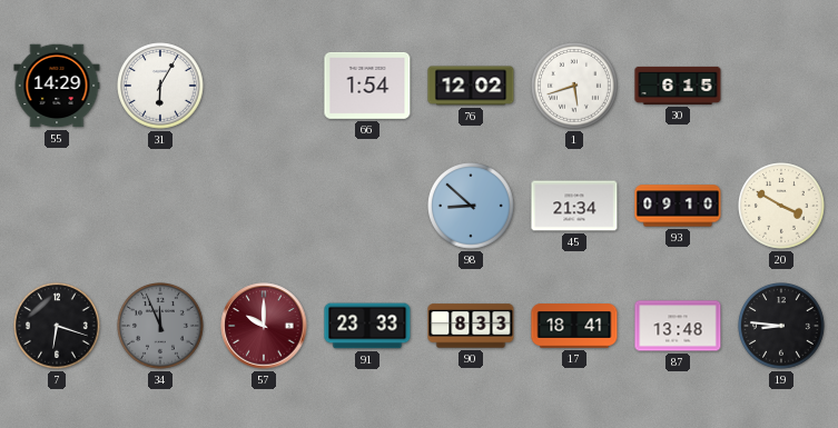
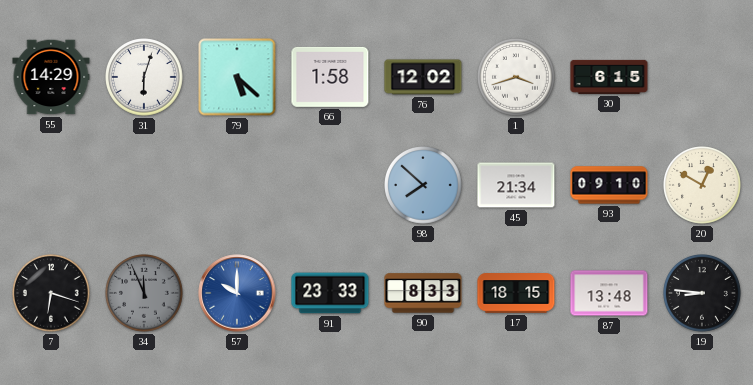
31: 6:05 -> 6:03
79: none -> 5:22
66: 1:54 -> 1:58
1: 5:42 -> 3:42
98: 8:52 -> 7:52
20: 3:50 -> 12:50
57 dial: burgundy -> blue
17: 18:41 -> 18:15
